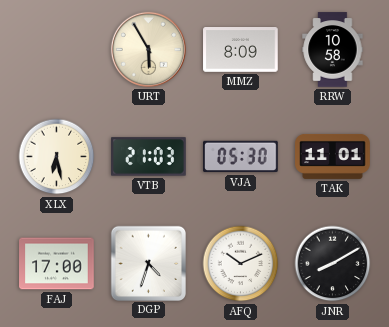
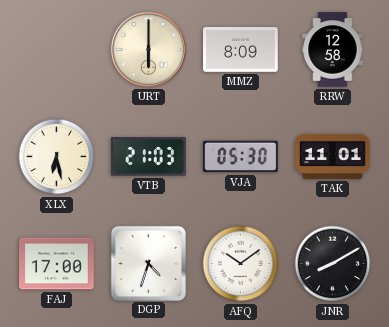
URT: 5:55 -> 6:00
RRW: 10:58 -> 12:58
AFQ: 10:11 -> 10:09
